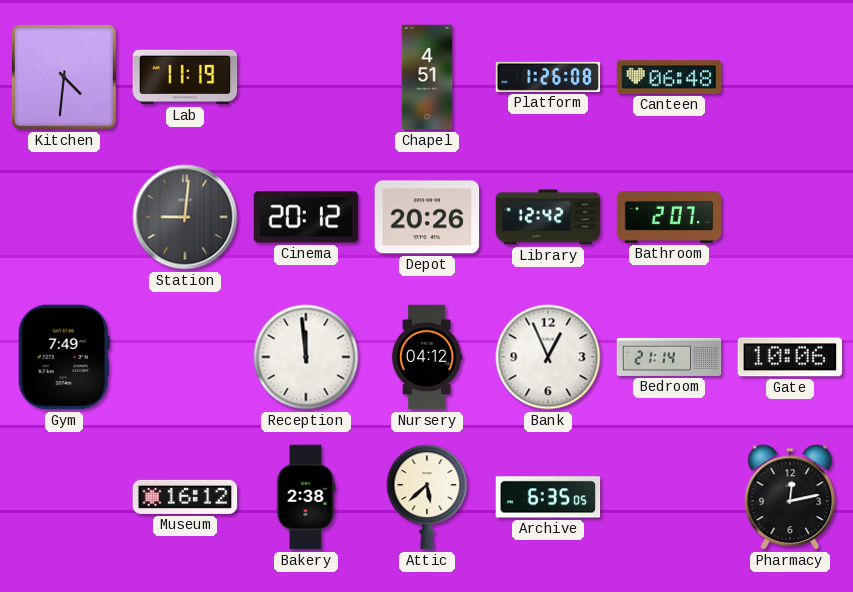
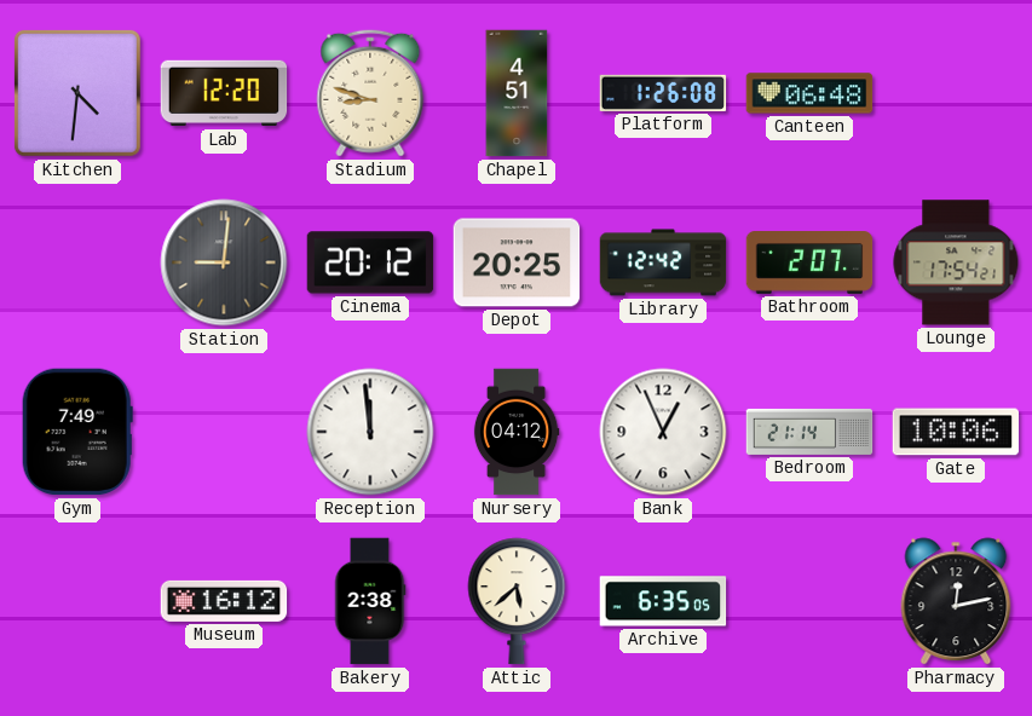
Lab: 11:19 -> 12:20
Stadium: none -> 8:48
Depot: 20:26 -> 20:25
Lounge: none -> 17:54
